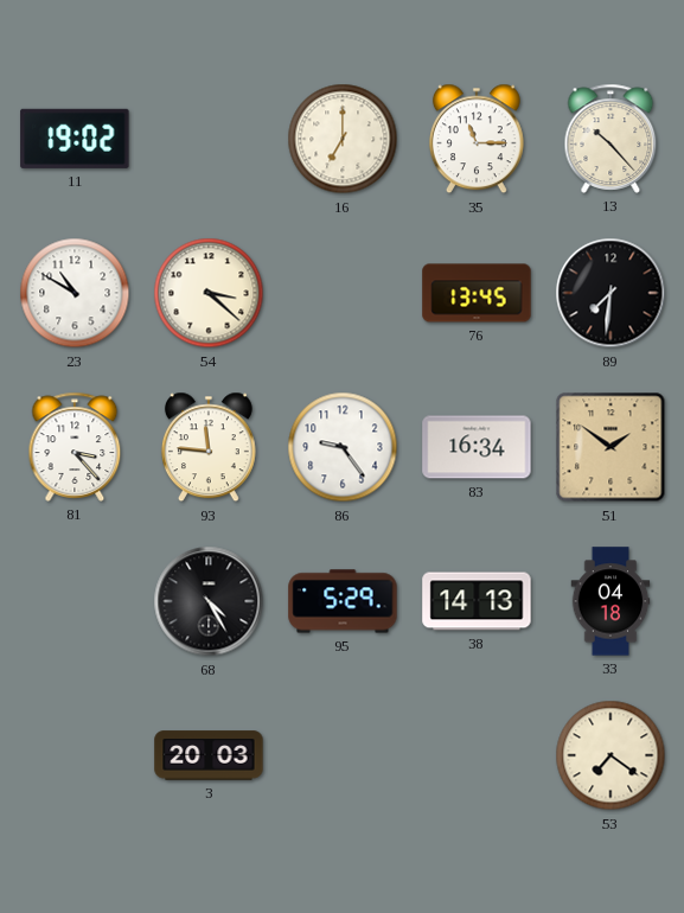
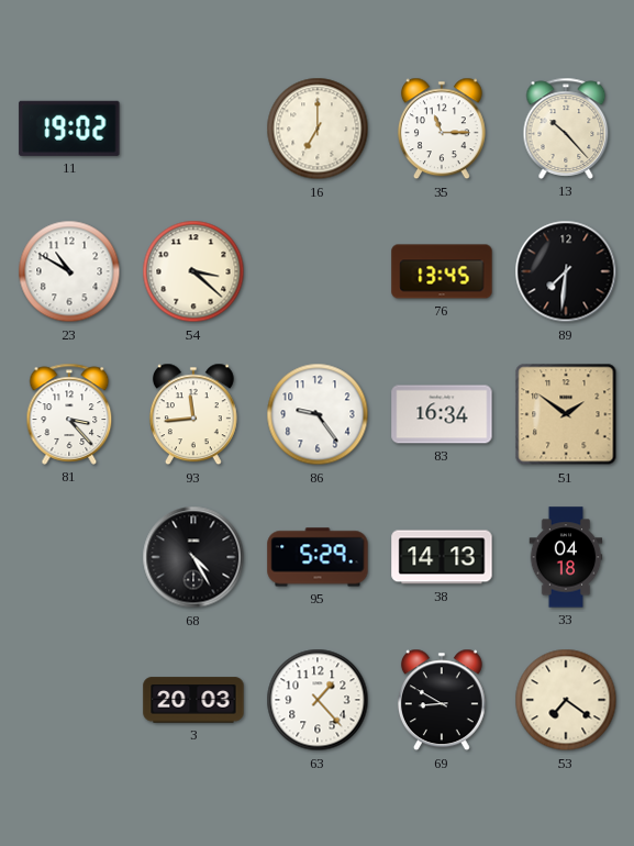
93: 11:46 -> 11:44
63: none -> 1:23
69: none -> 8:50
